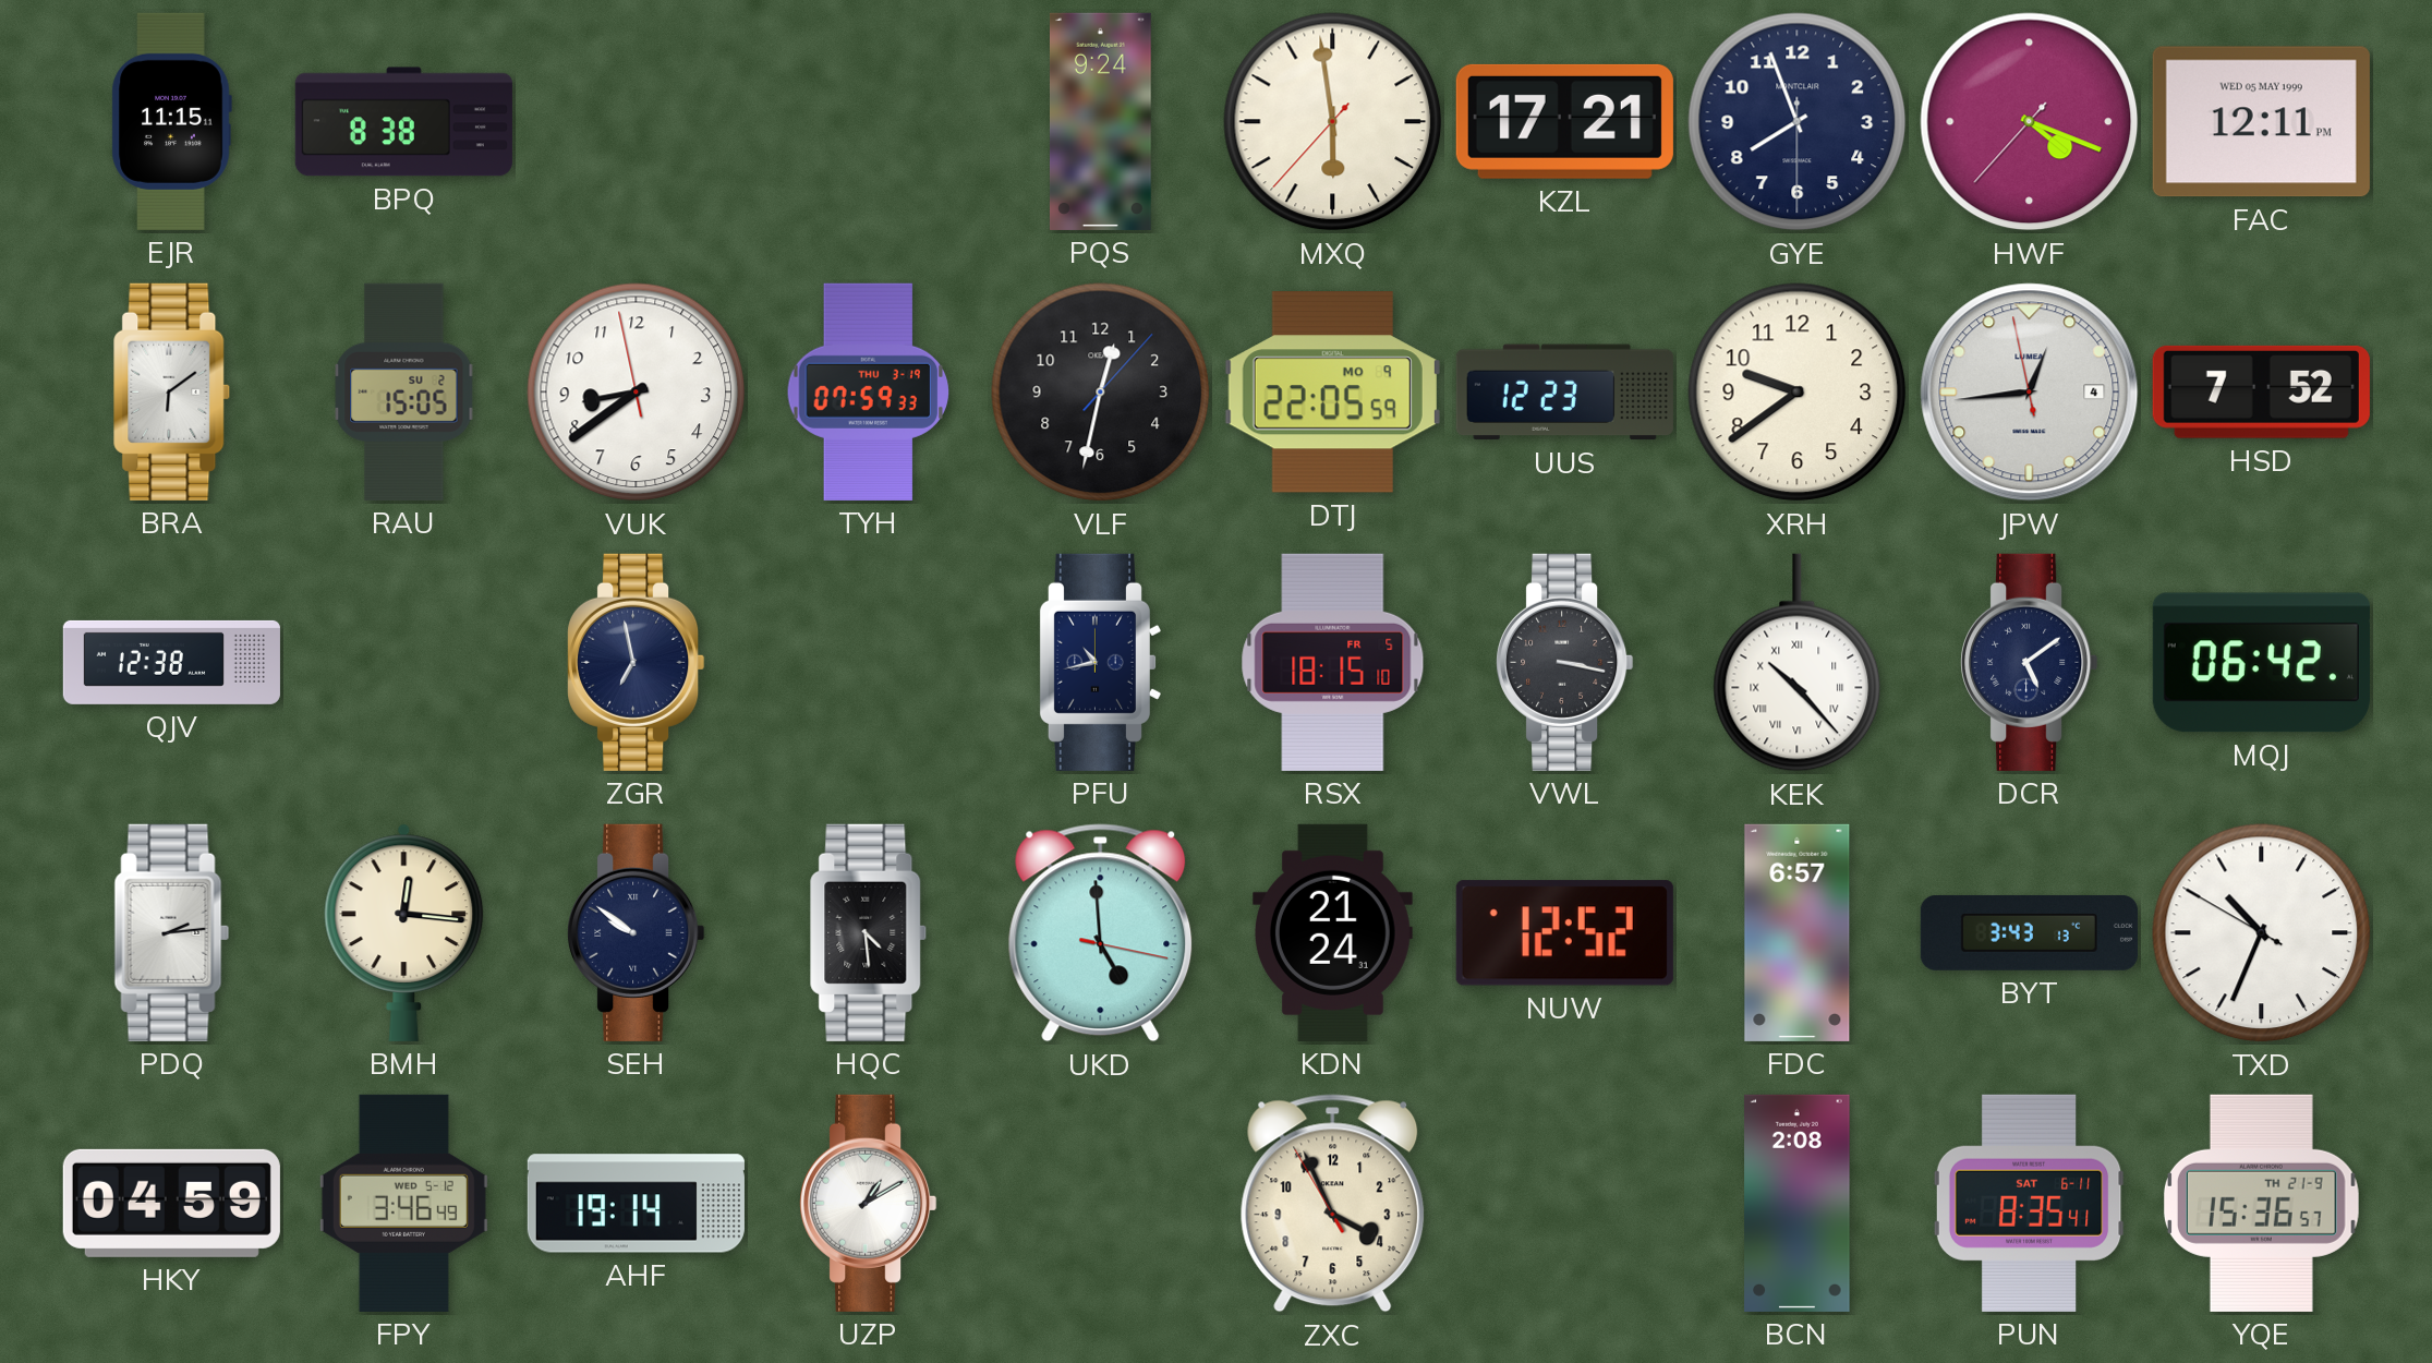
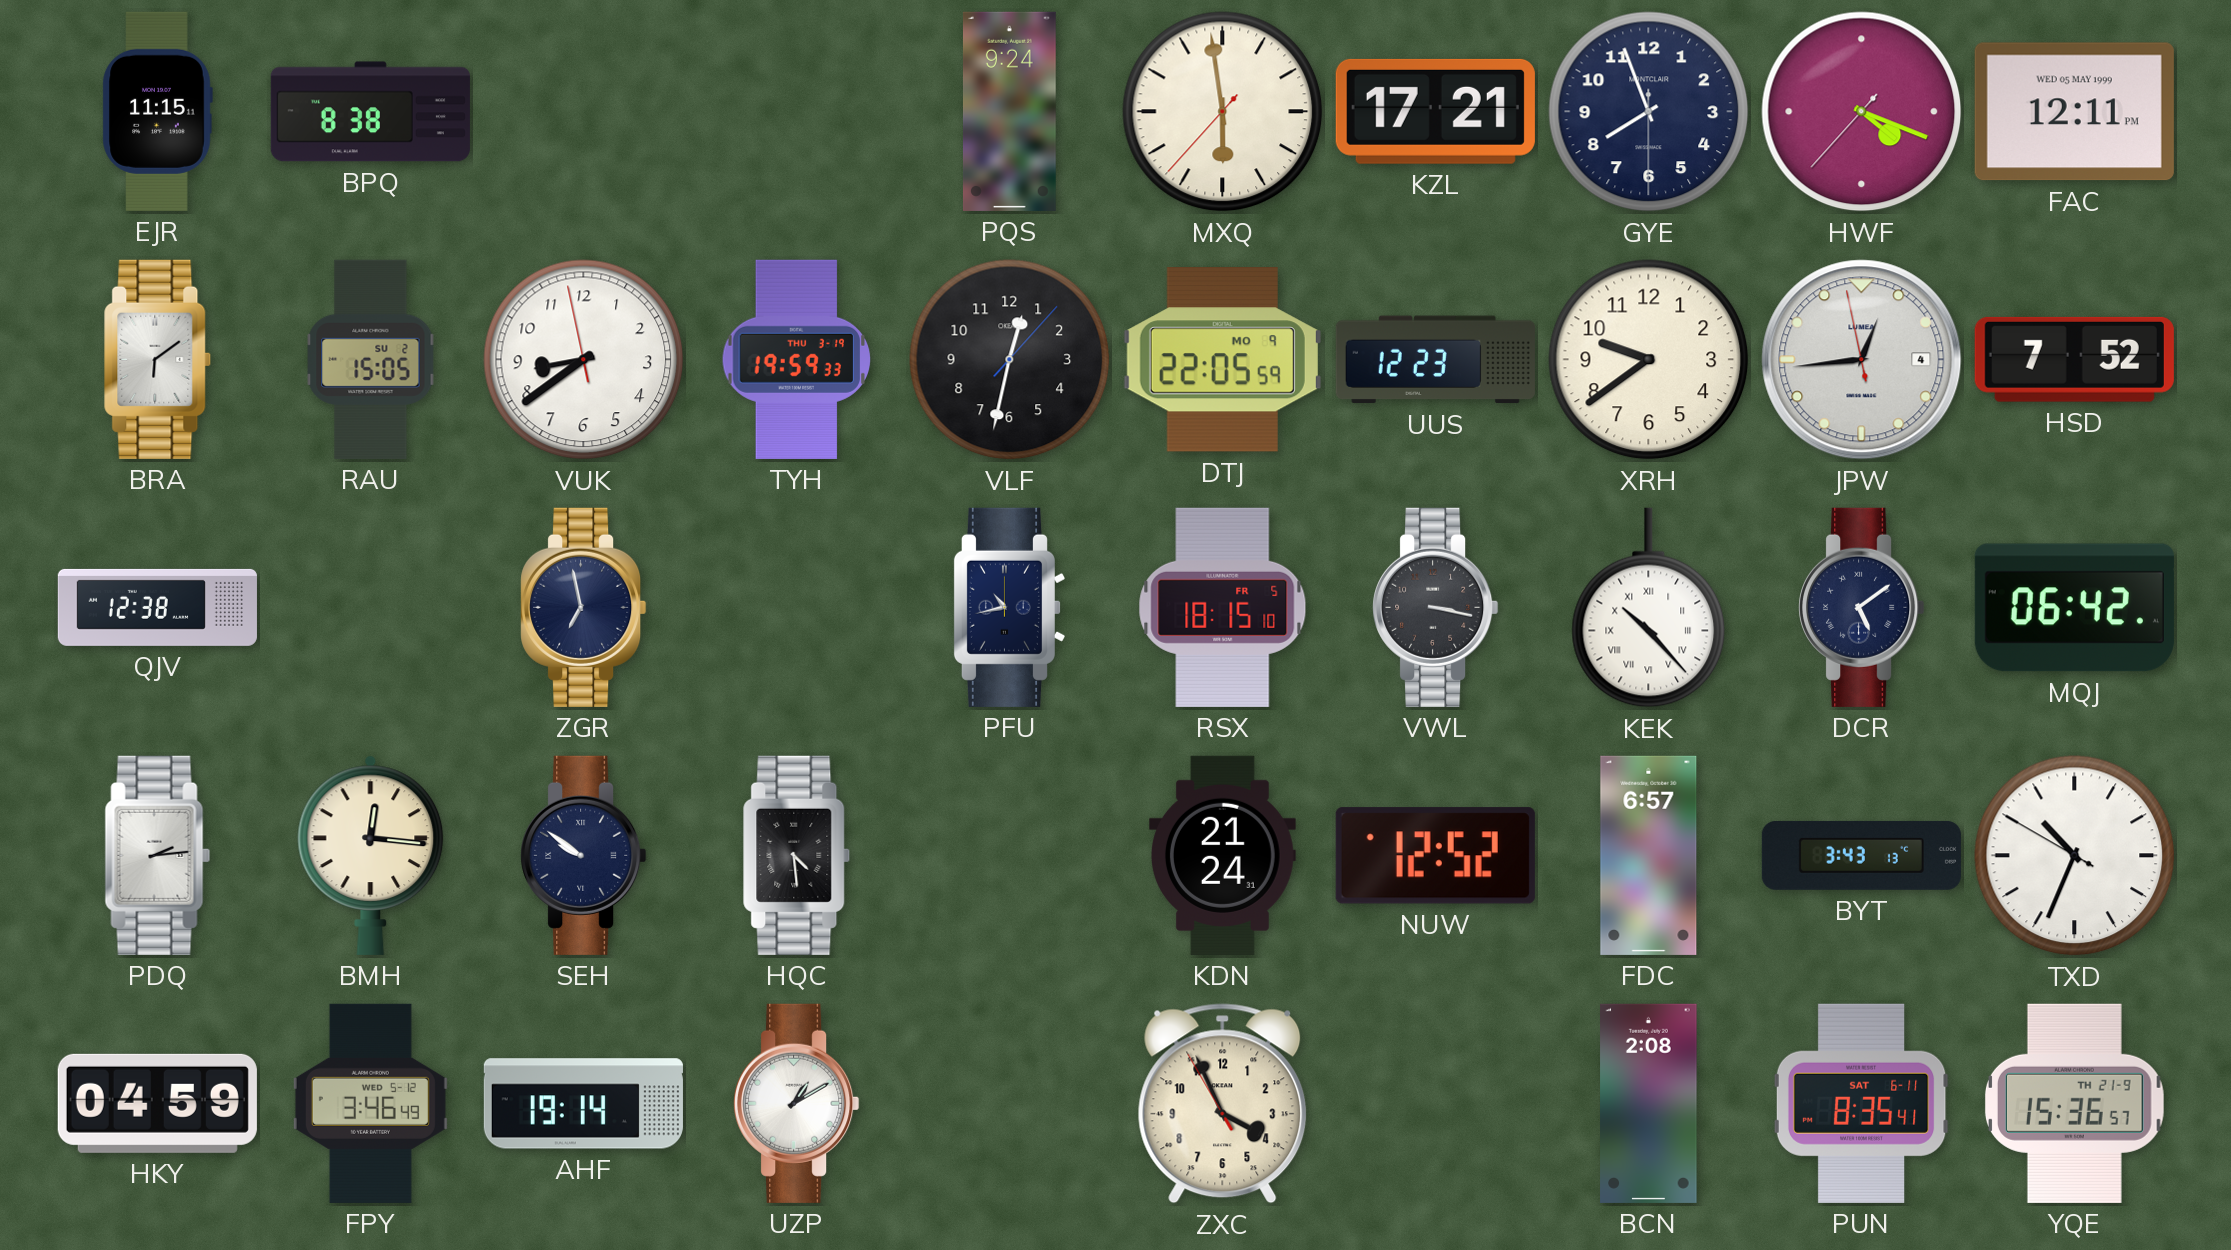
TYH: 07:59 -> 19:59
UKD: 4:59 -> none
